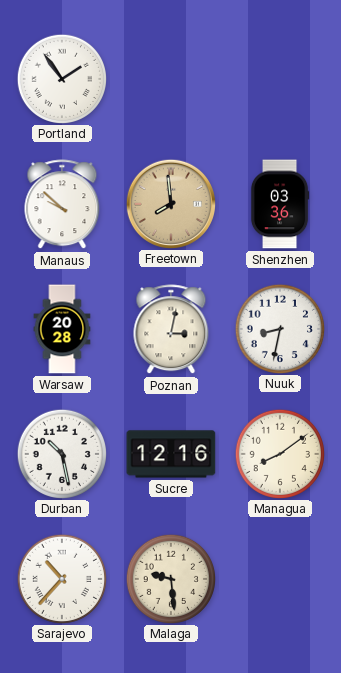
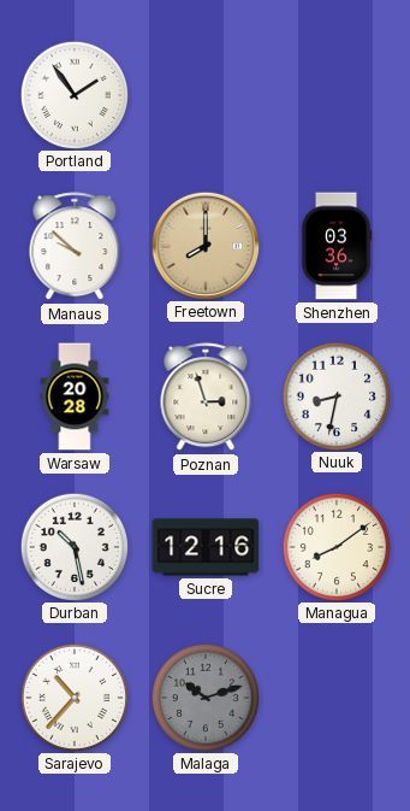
Freetown: 7:59 -> 8:00
Poznan: 3:02 -> 2:57
Malaga: 9:29 -> 10:12
Malaga dial: cream -> grey
